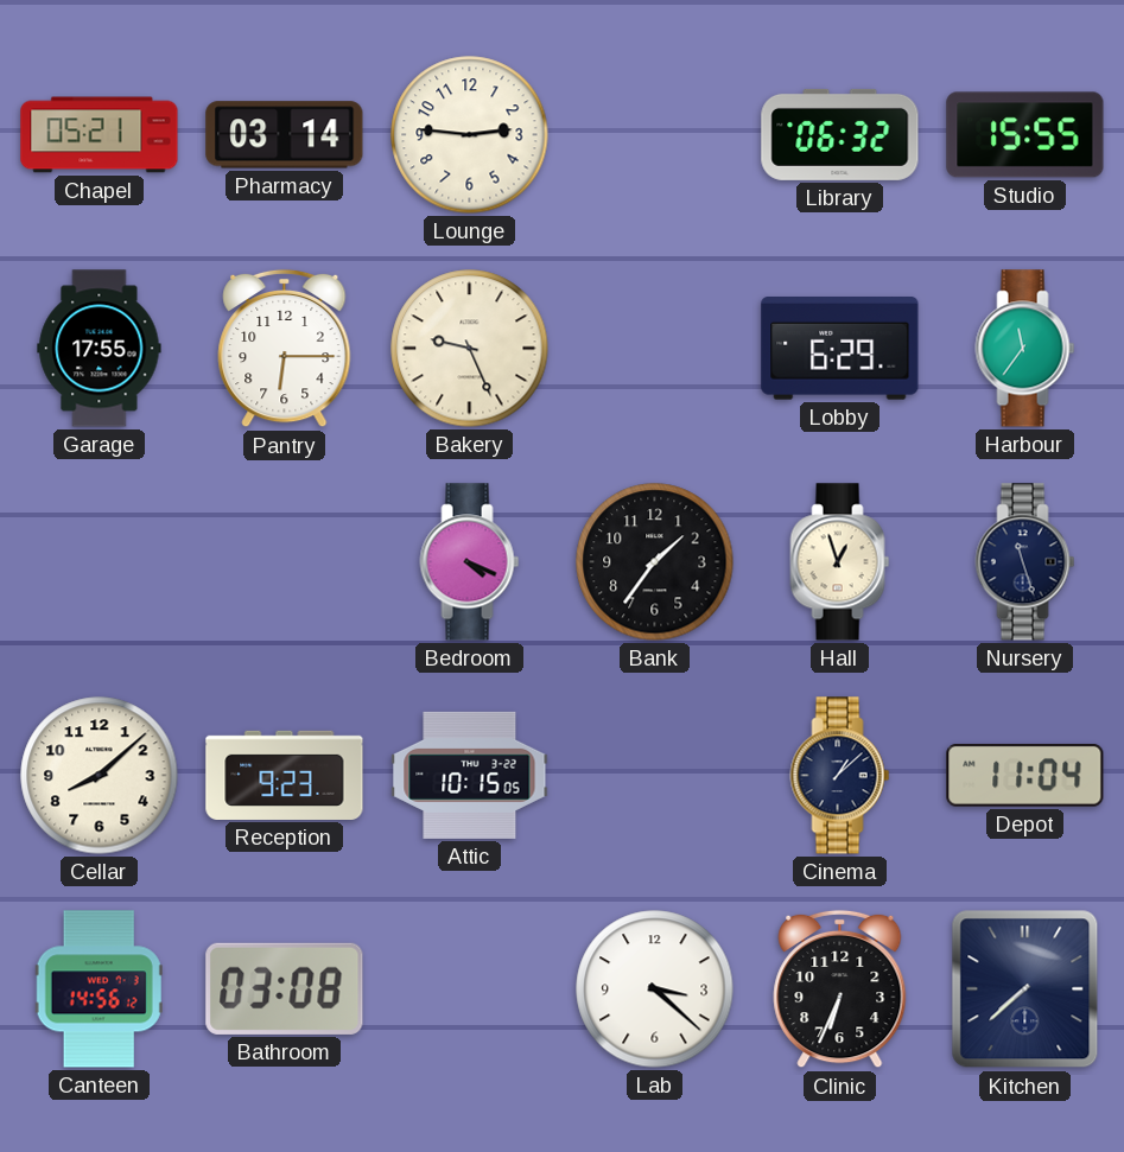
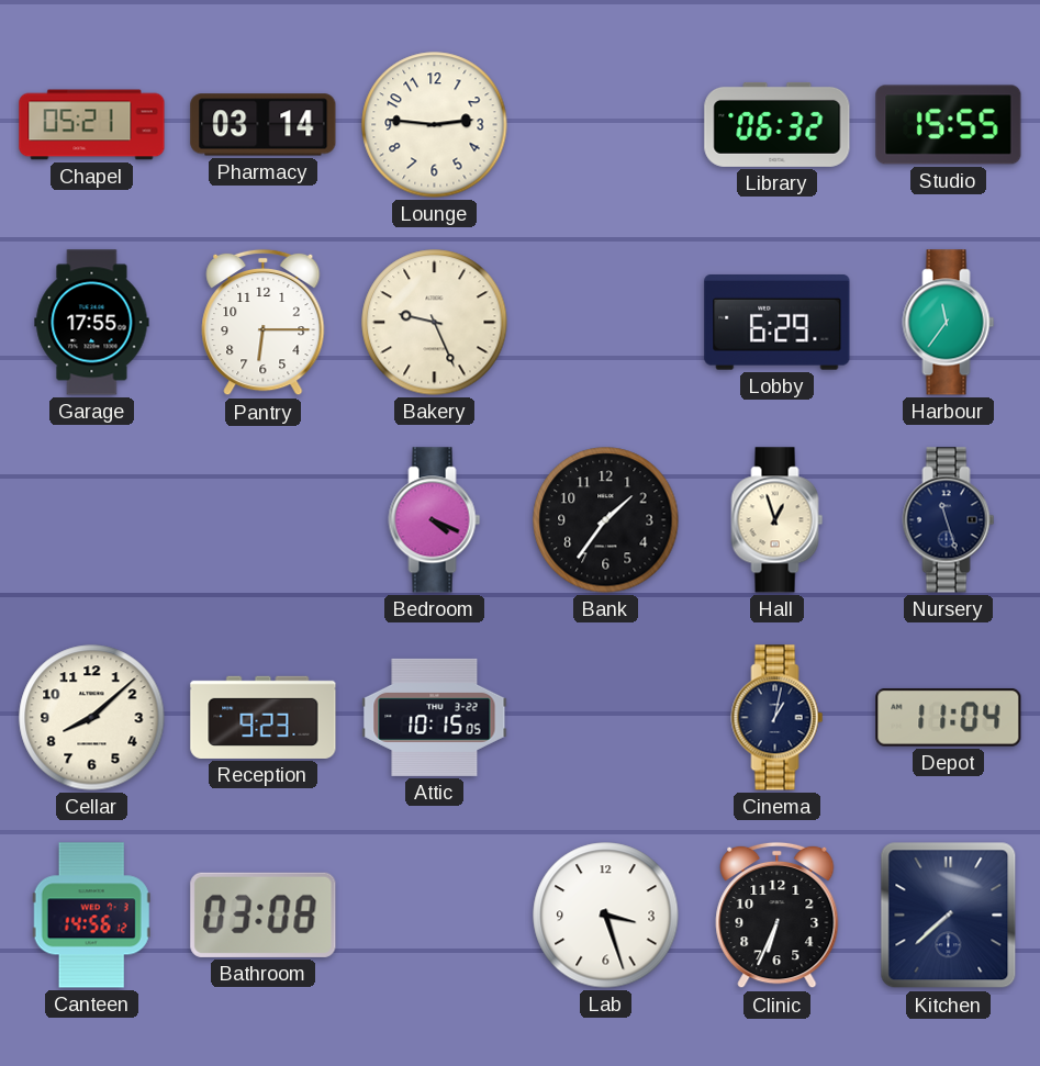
Cinema: 1:08 -> 1:02
Lab: 3:22 -> 3:27
